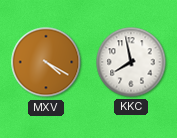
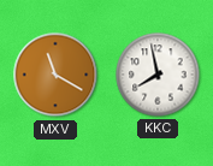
MXV: 4:20 -> 11:20
